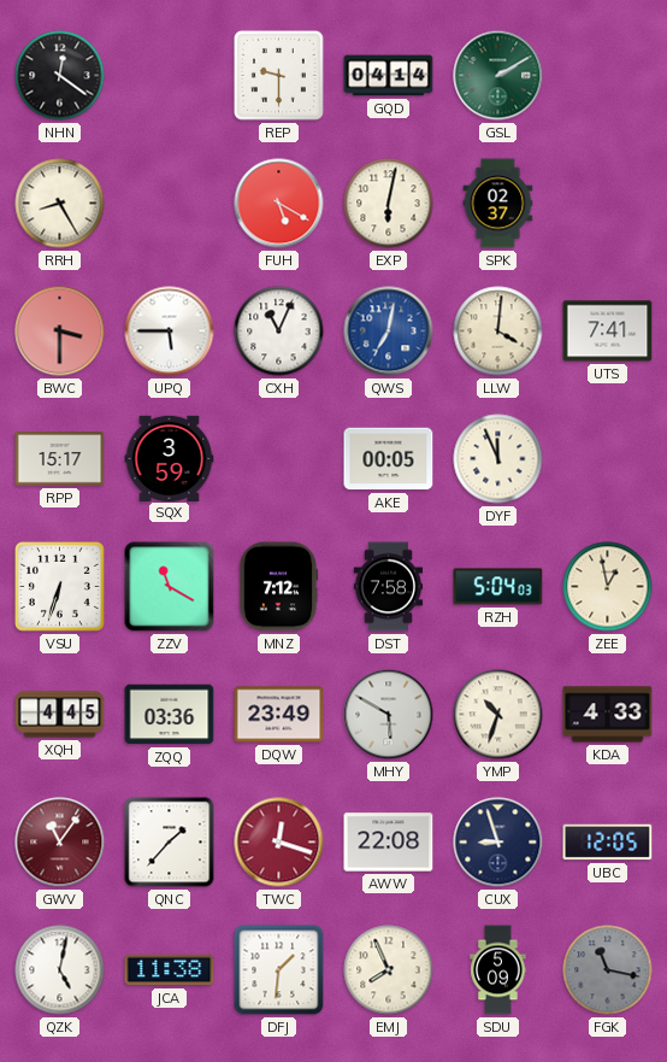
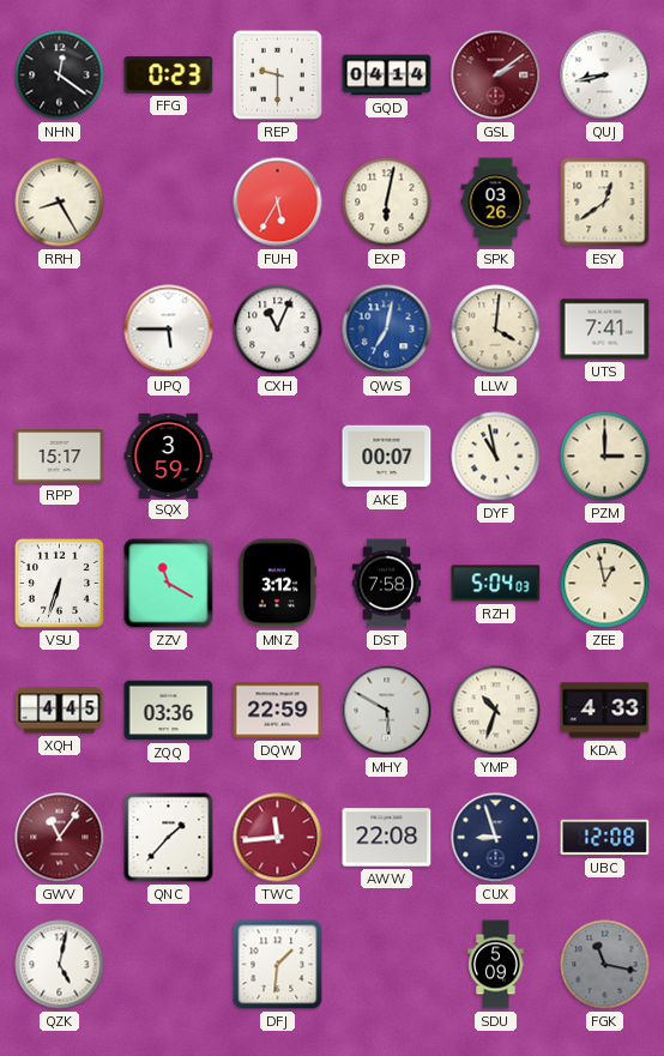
FFG: none -> 0:23
GSL: 2:10 -> 2:09
GSL dial: green -> burgundy
QUJ: none -> 8:43
FUH: 5:20 -> 5:35
SPK: 02:37 -> 03:26
ESY: none -> 12:39
BWC: 3:30 -> none
AKE: 00:05 -> 00:07
DYF: 11:56 -> 10:58
PZM: none -> 3:00
MNZ: 7:12 -> 3:12
DQW: 23:49 -> 22:59
TWC: 12:18 -> 11:44
UBC: 12:05 -> 12:08
JCA: 11:38 -> none
EMJ: 7:56 -> none
